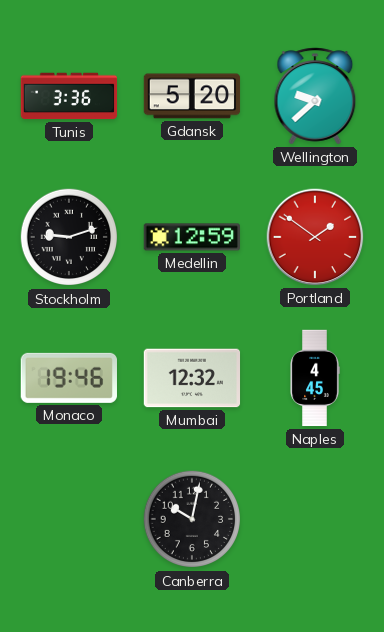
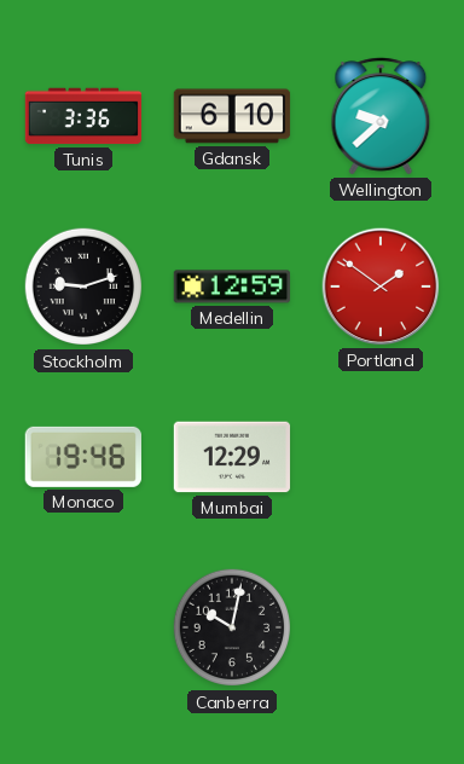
Gdansk: 5:20 -> 6:10
Mumbai: 12:32 -> 12:29
Naples: 4:45 -> none
